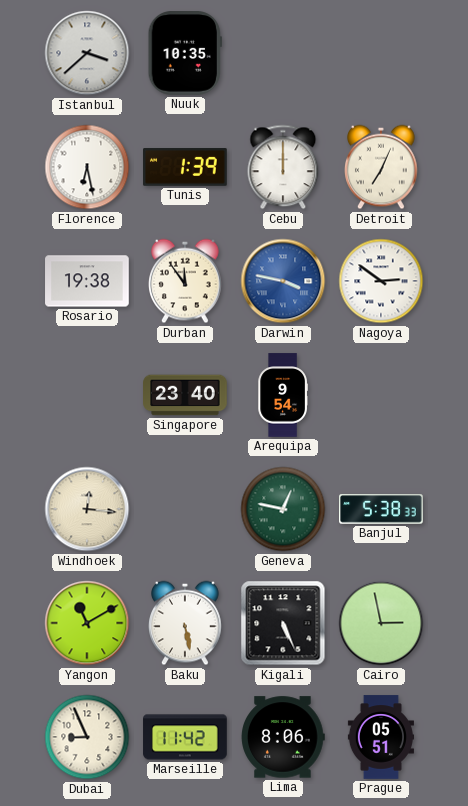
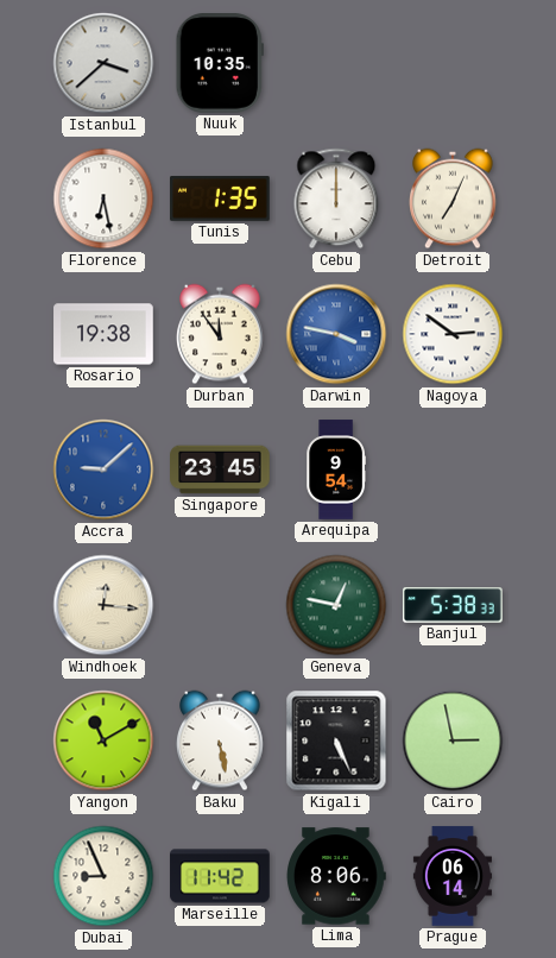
Tunis: 1:39 -> 1:35
Accra: none -> 9:08
Singapore: 23:40 -> 23:45
Prague: 05:51 -> 06:14
